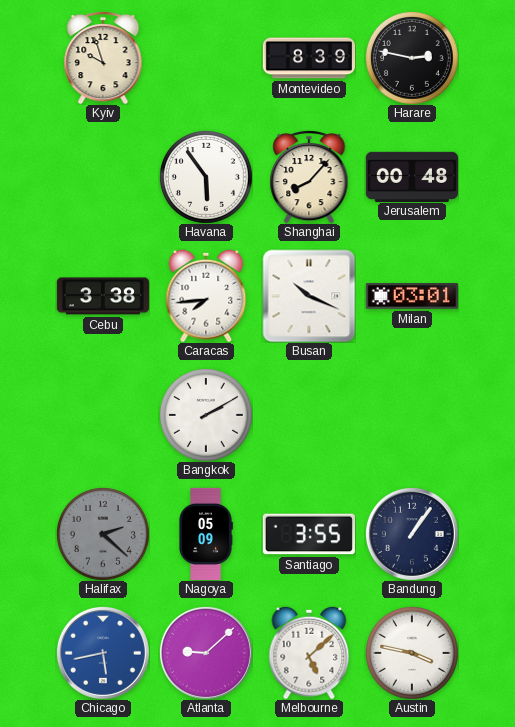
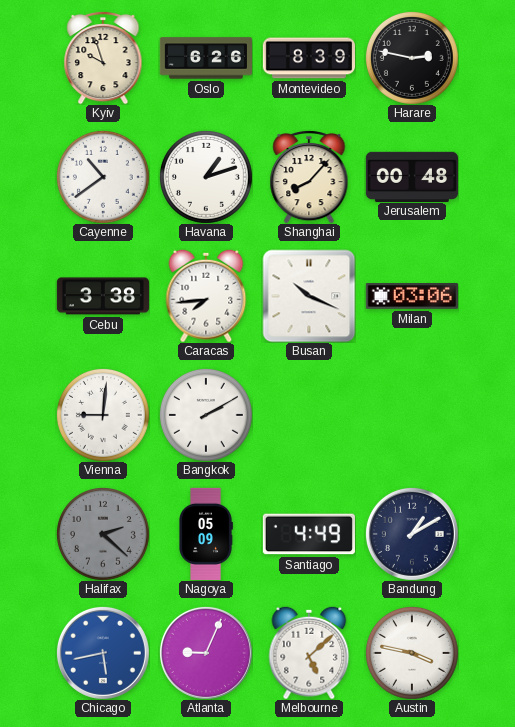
Oslo: none -> 6:26
Cayenne: none -> 10:39
Havana: 5:54 -> 1:12
Milan: 03:01 -> 03:06
Vienna: none -> 9:01
Santiago: 3:55 -> 4:49
Bandung: 1:06 -> 1:10
Atlanta: 9:08 -> 9:04
